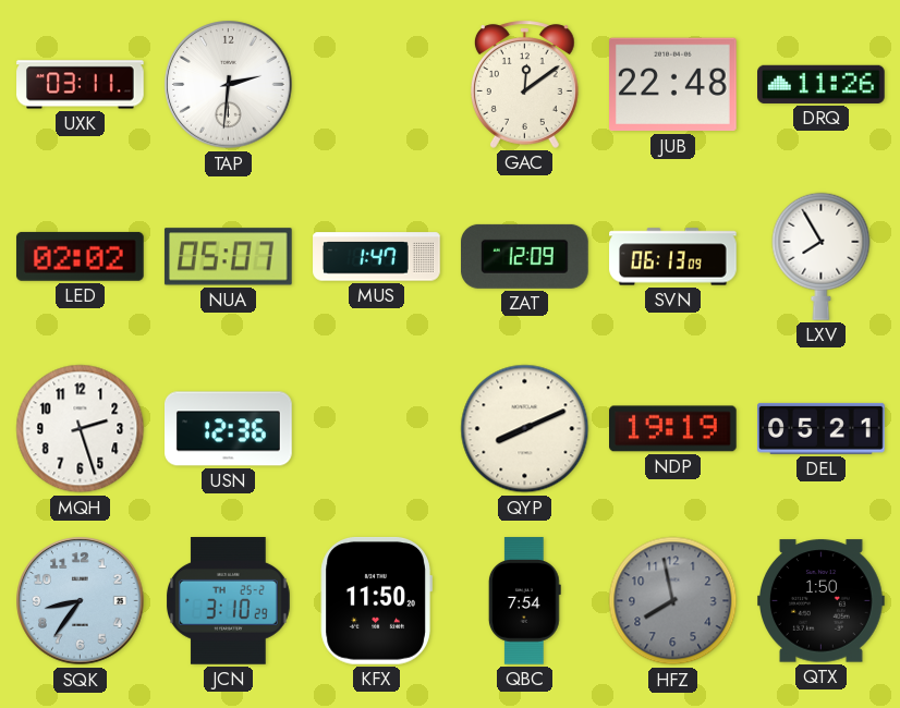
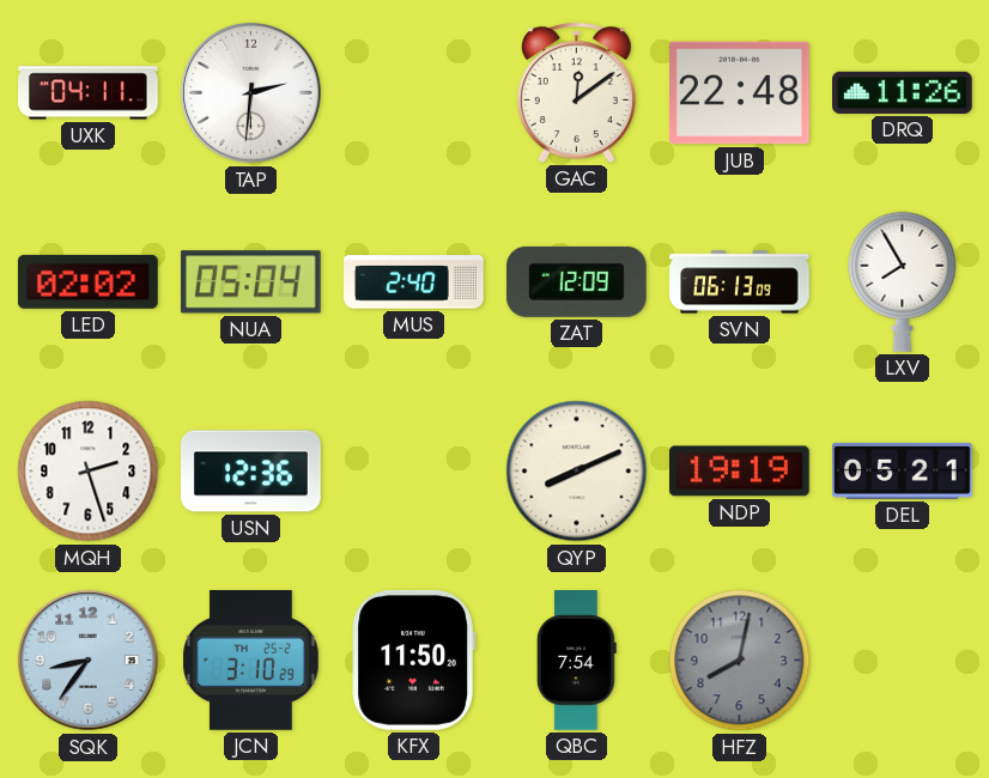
UXK: 03:11 -> 04:11
NUA: 05:07 -> 05:04
MUS: 1:47 -> 2:40
HFZ: 7:58 -> 8:02
QTX: 1:50 -> none
